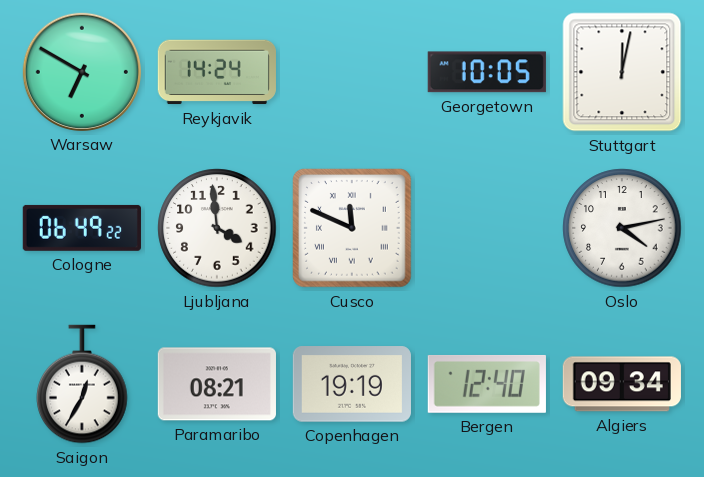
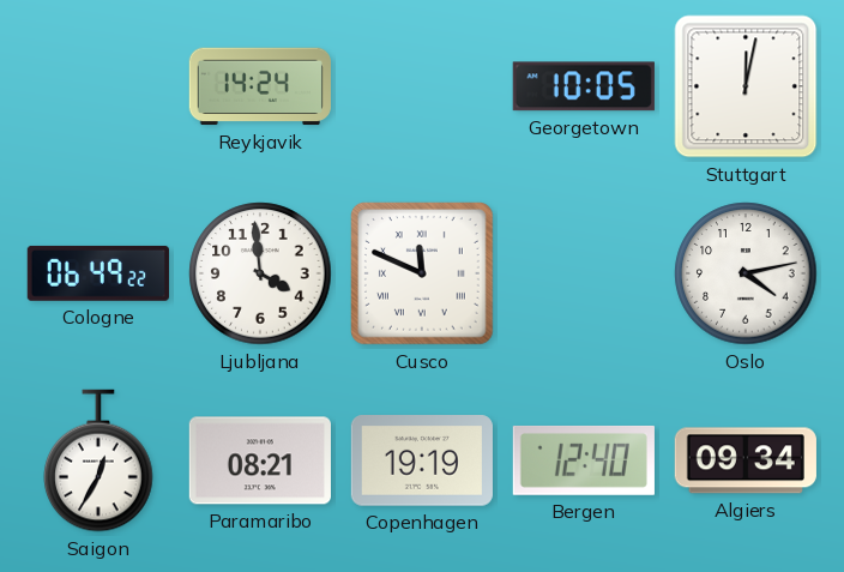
Warsaw: 6:50 -> none
